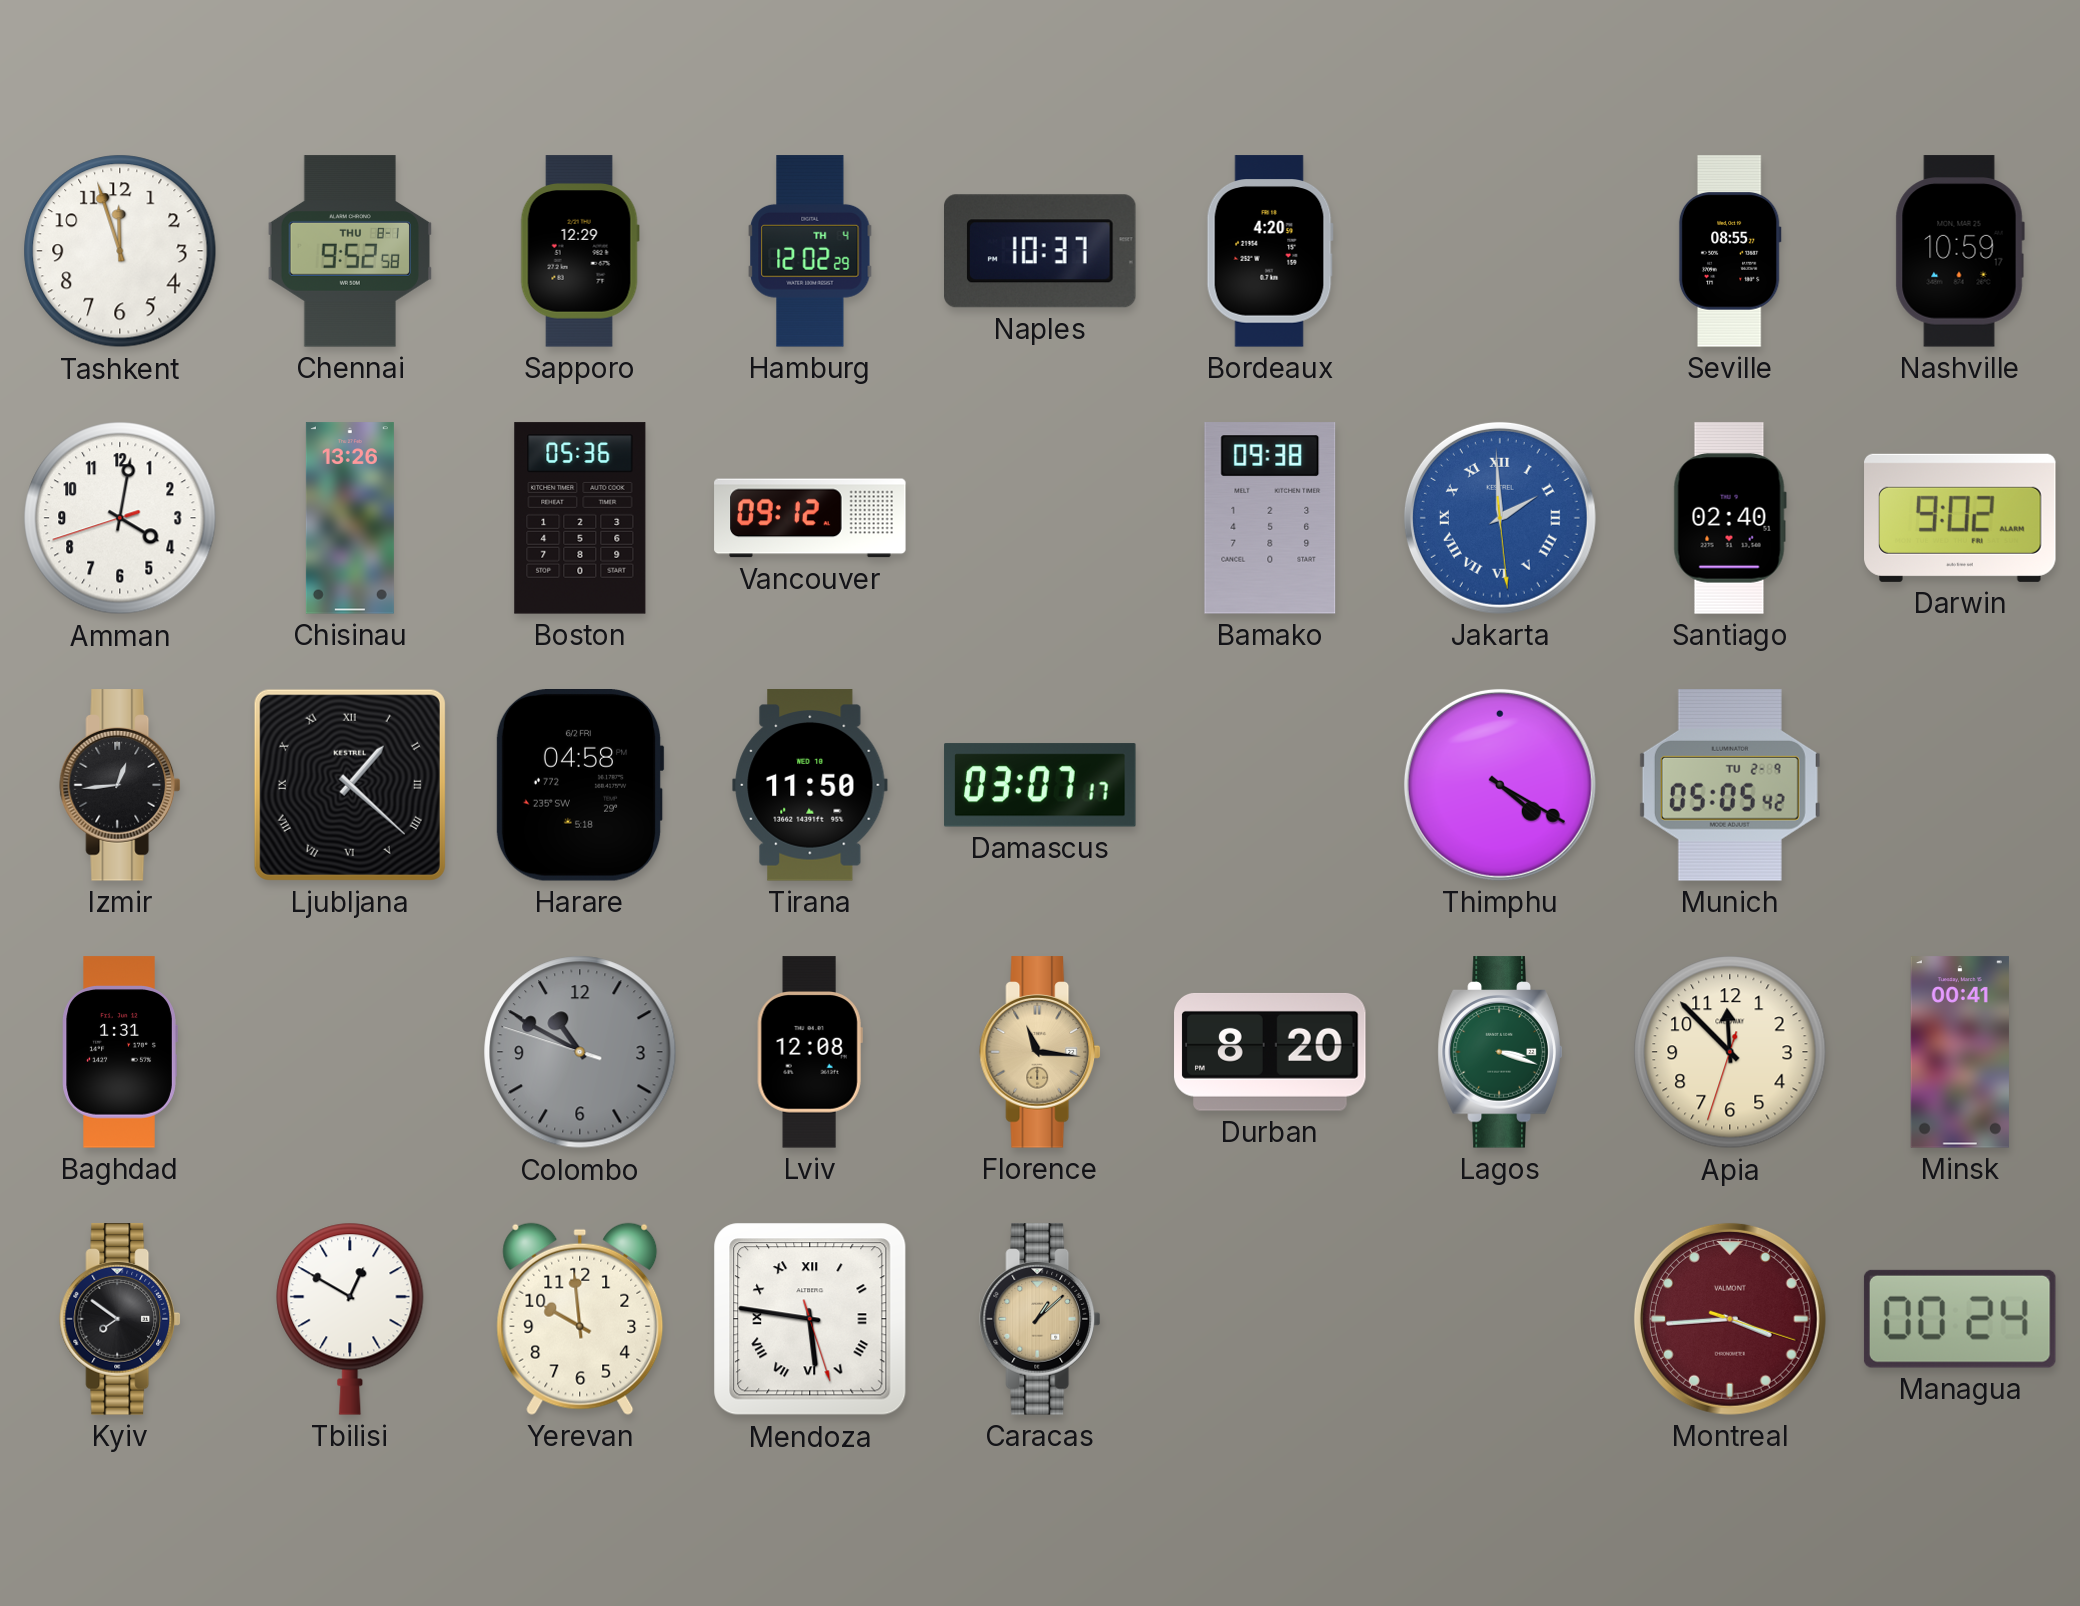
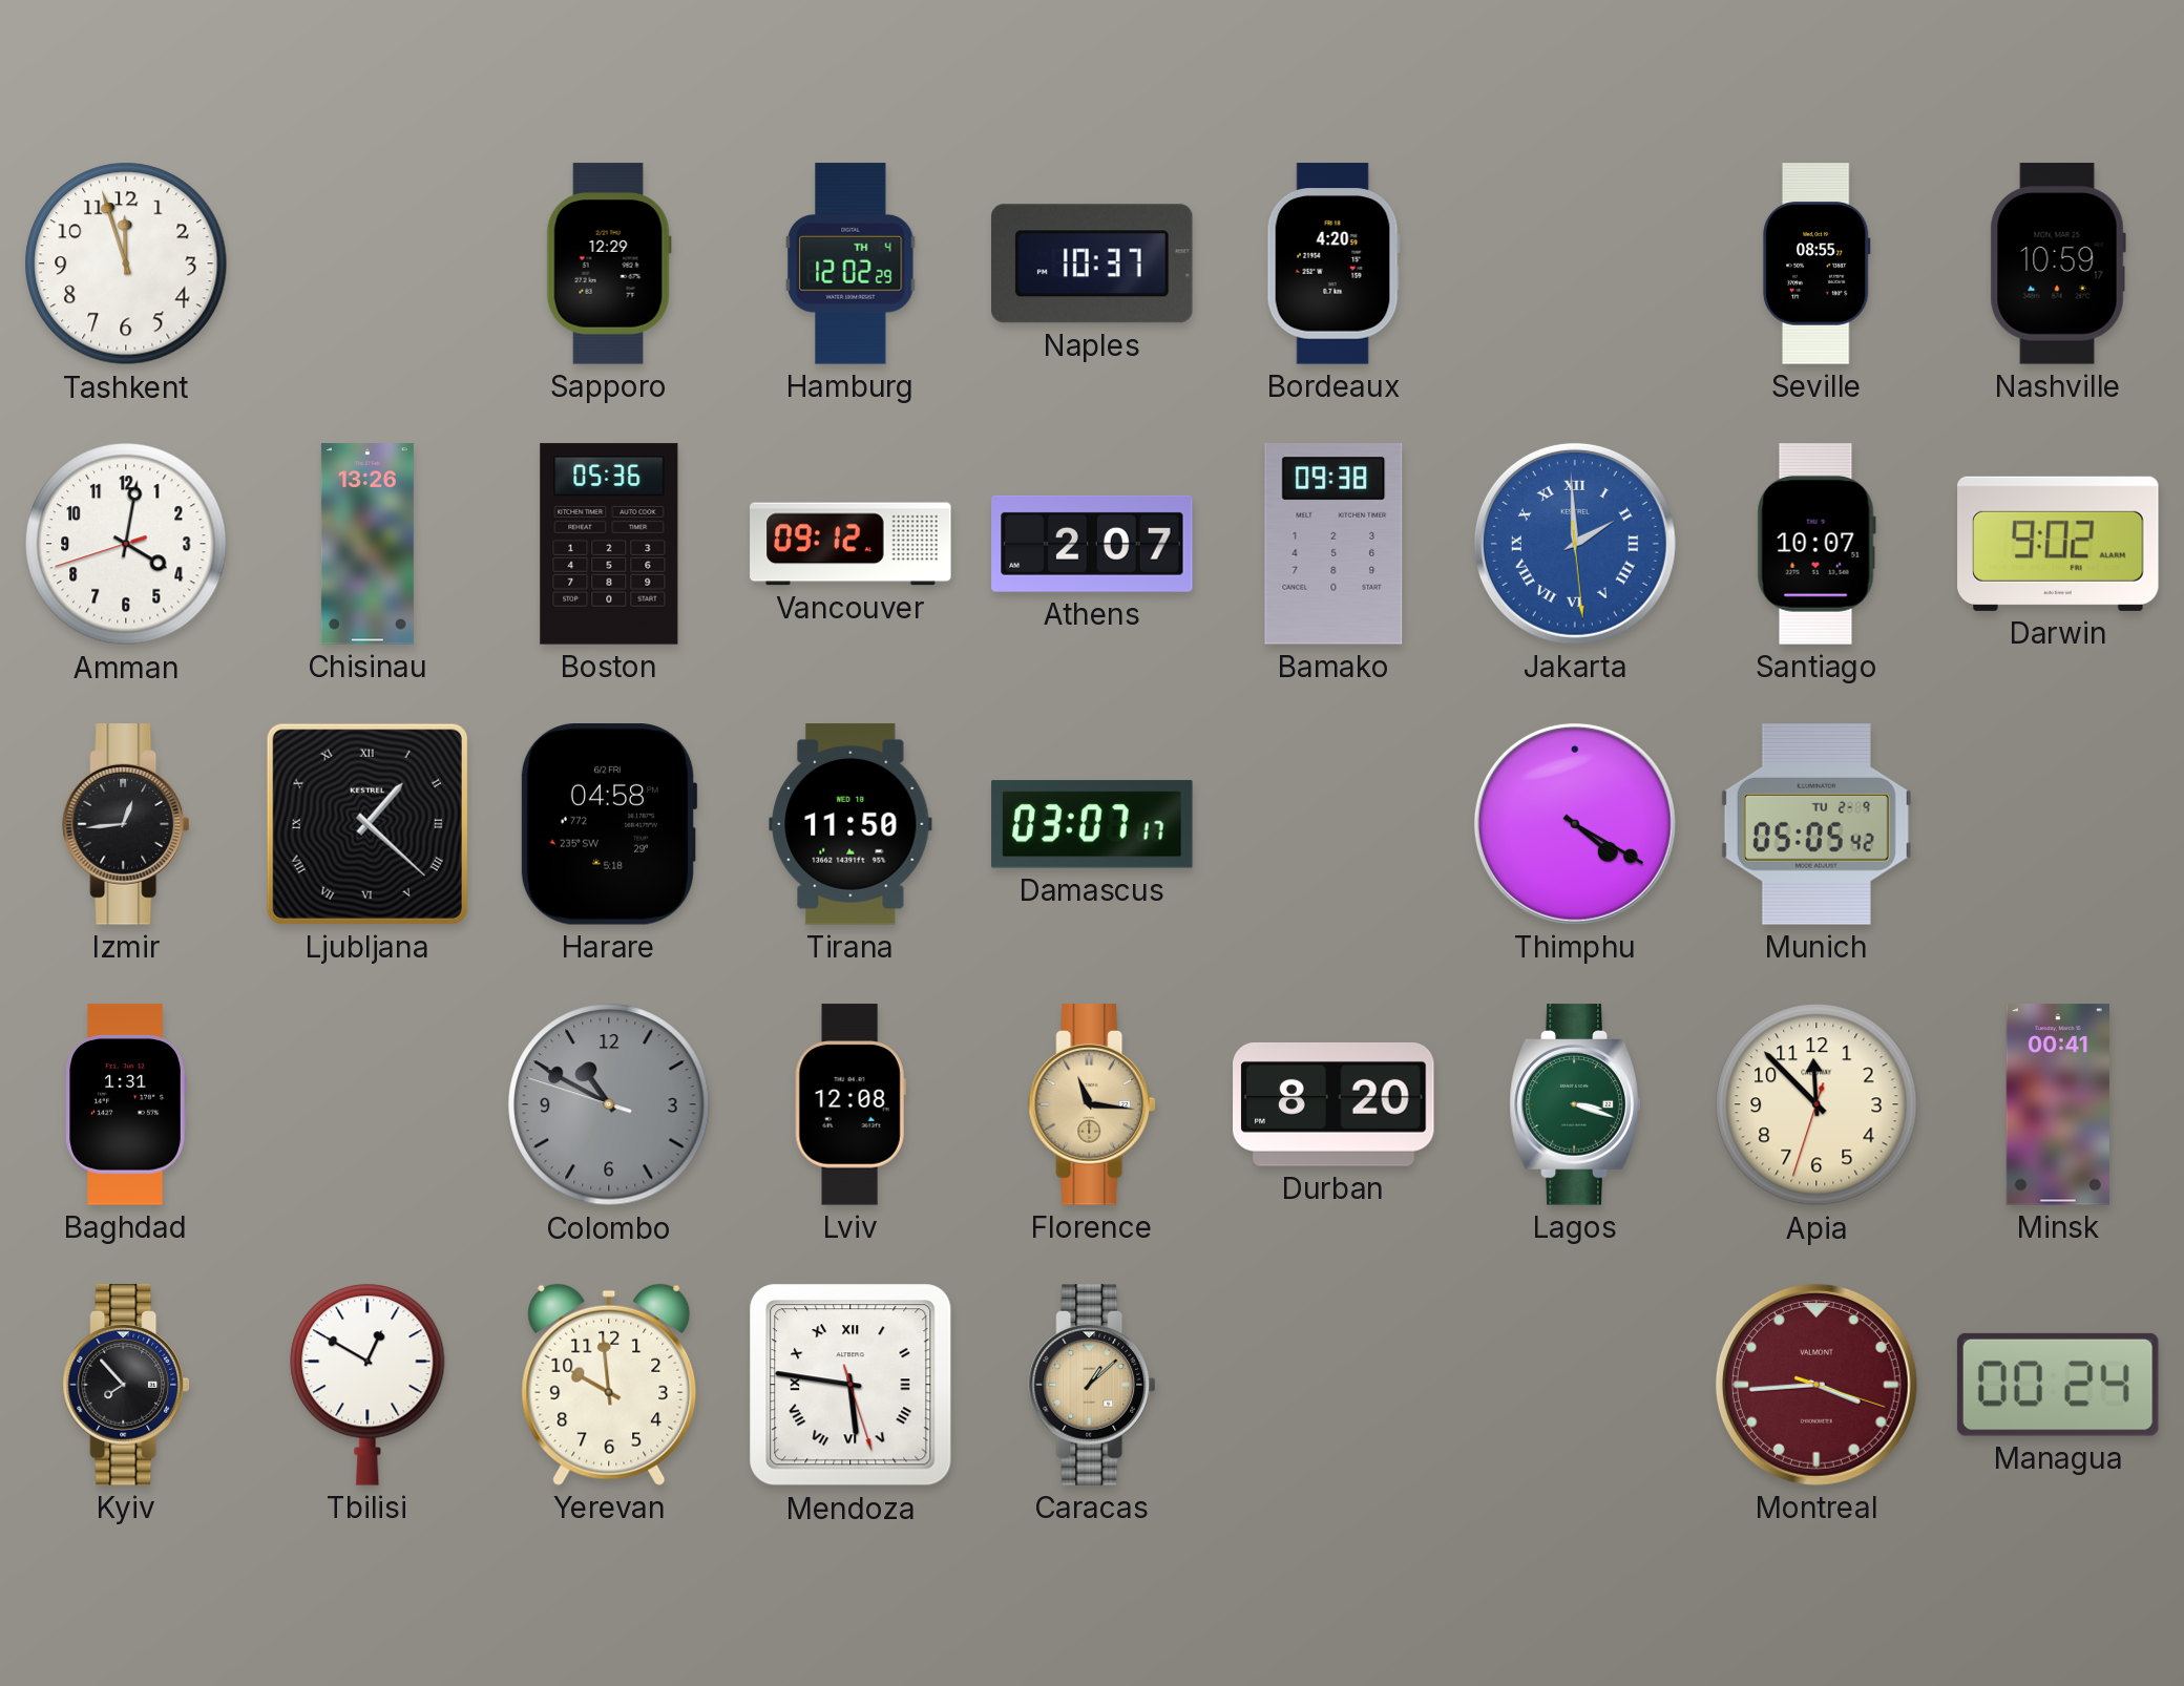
Chennai: 9:52 -> none
Athens: none -> 2:07
Santiago: 02:40 -> 10:07
Kyiv: 7:51 -> 7:53
